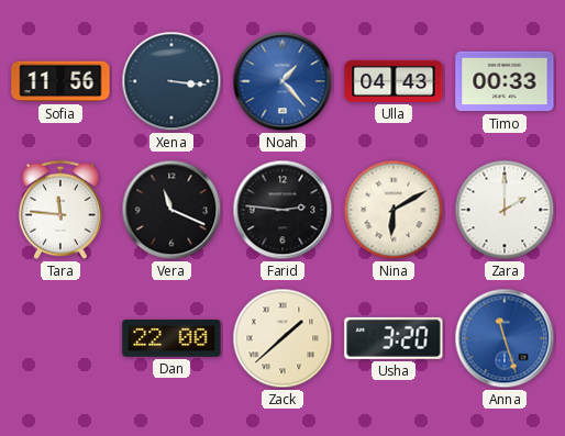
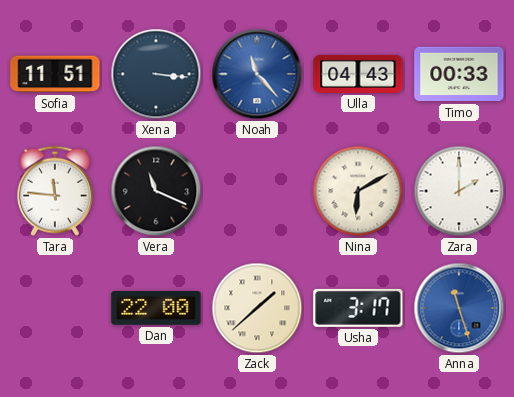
Sofia: 11:56 -> 11:51
Noah: 1:23 -> 11:23
Farid: 2:46 -> none
Usha: 3:20 -> 3:17
